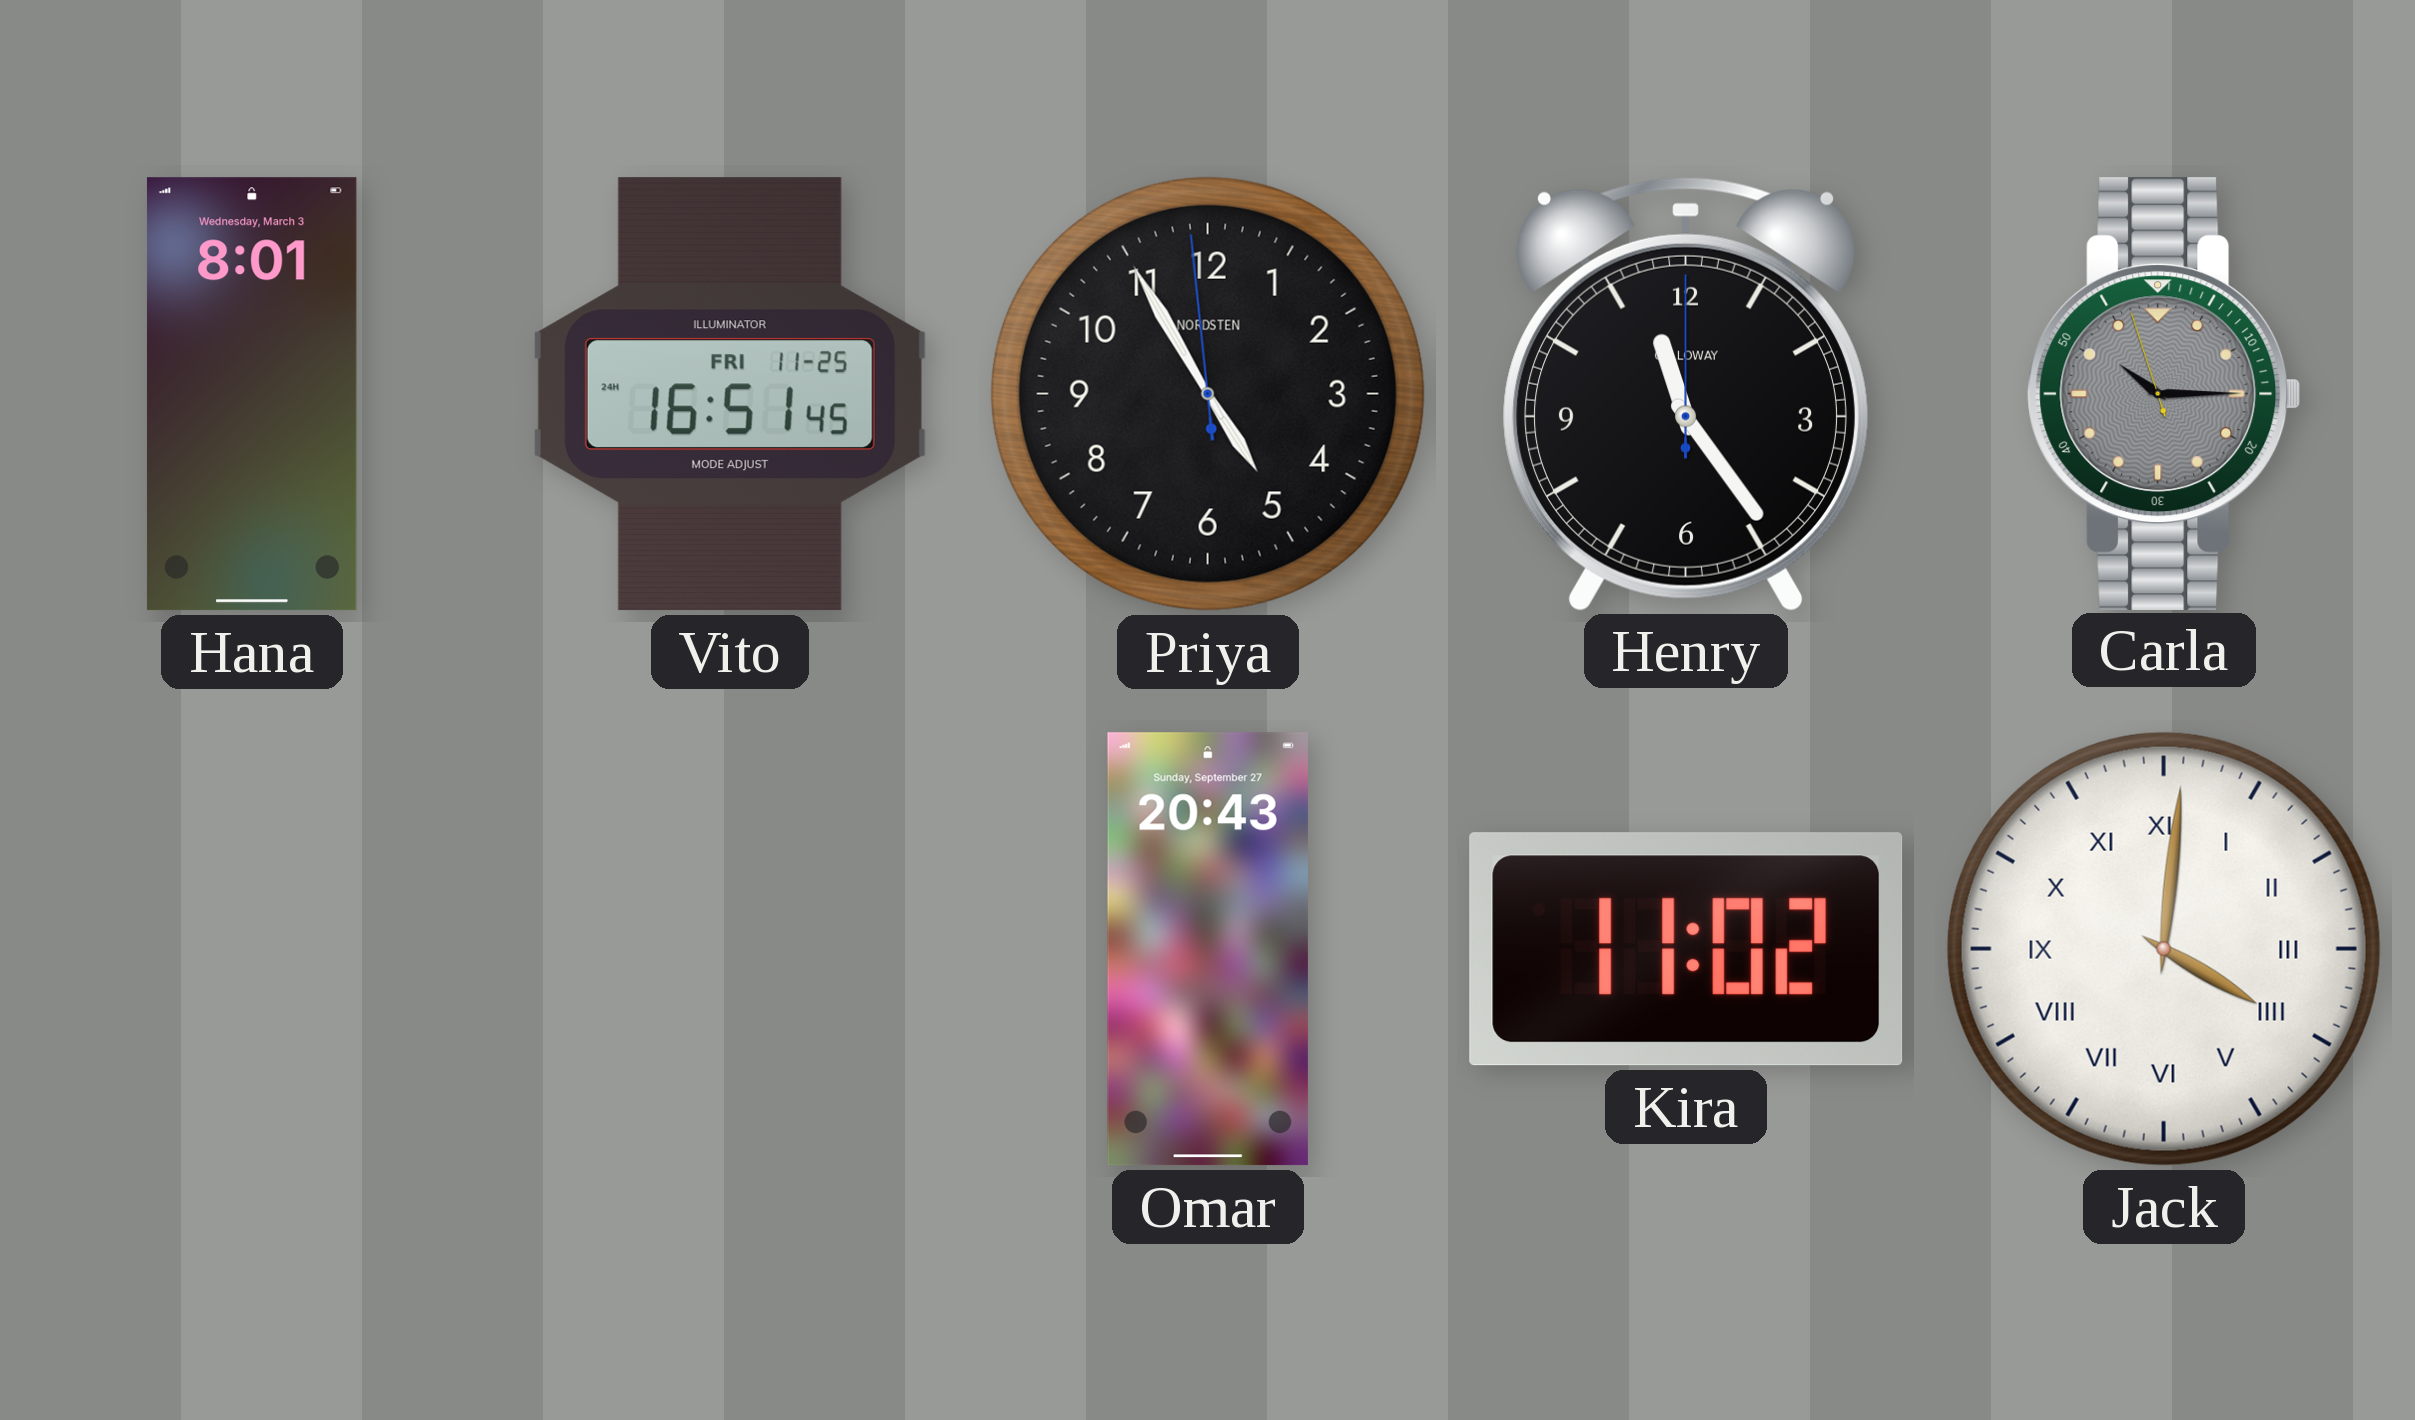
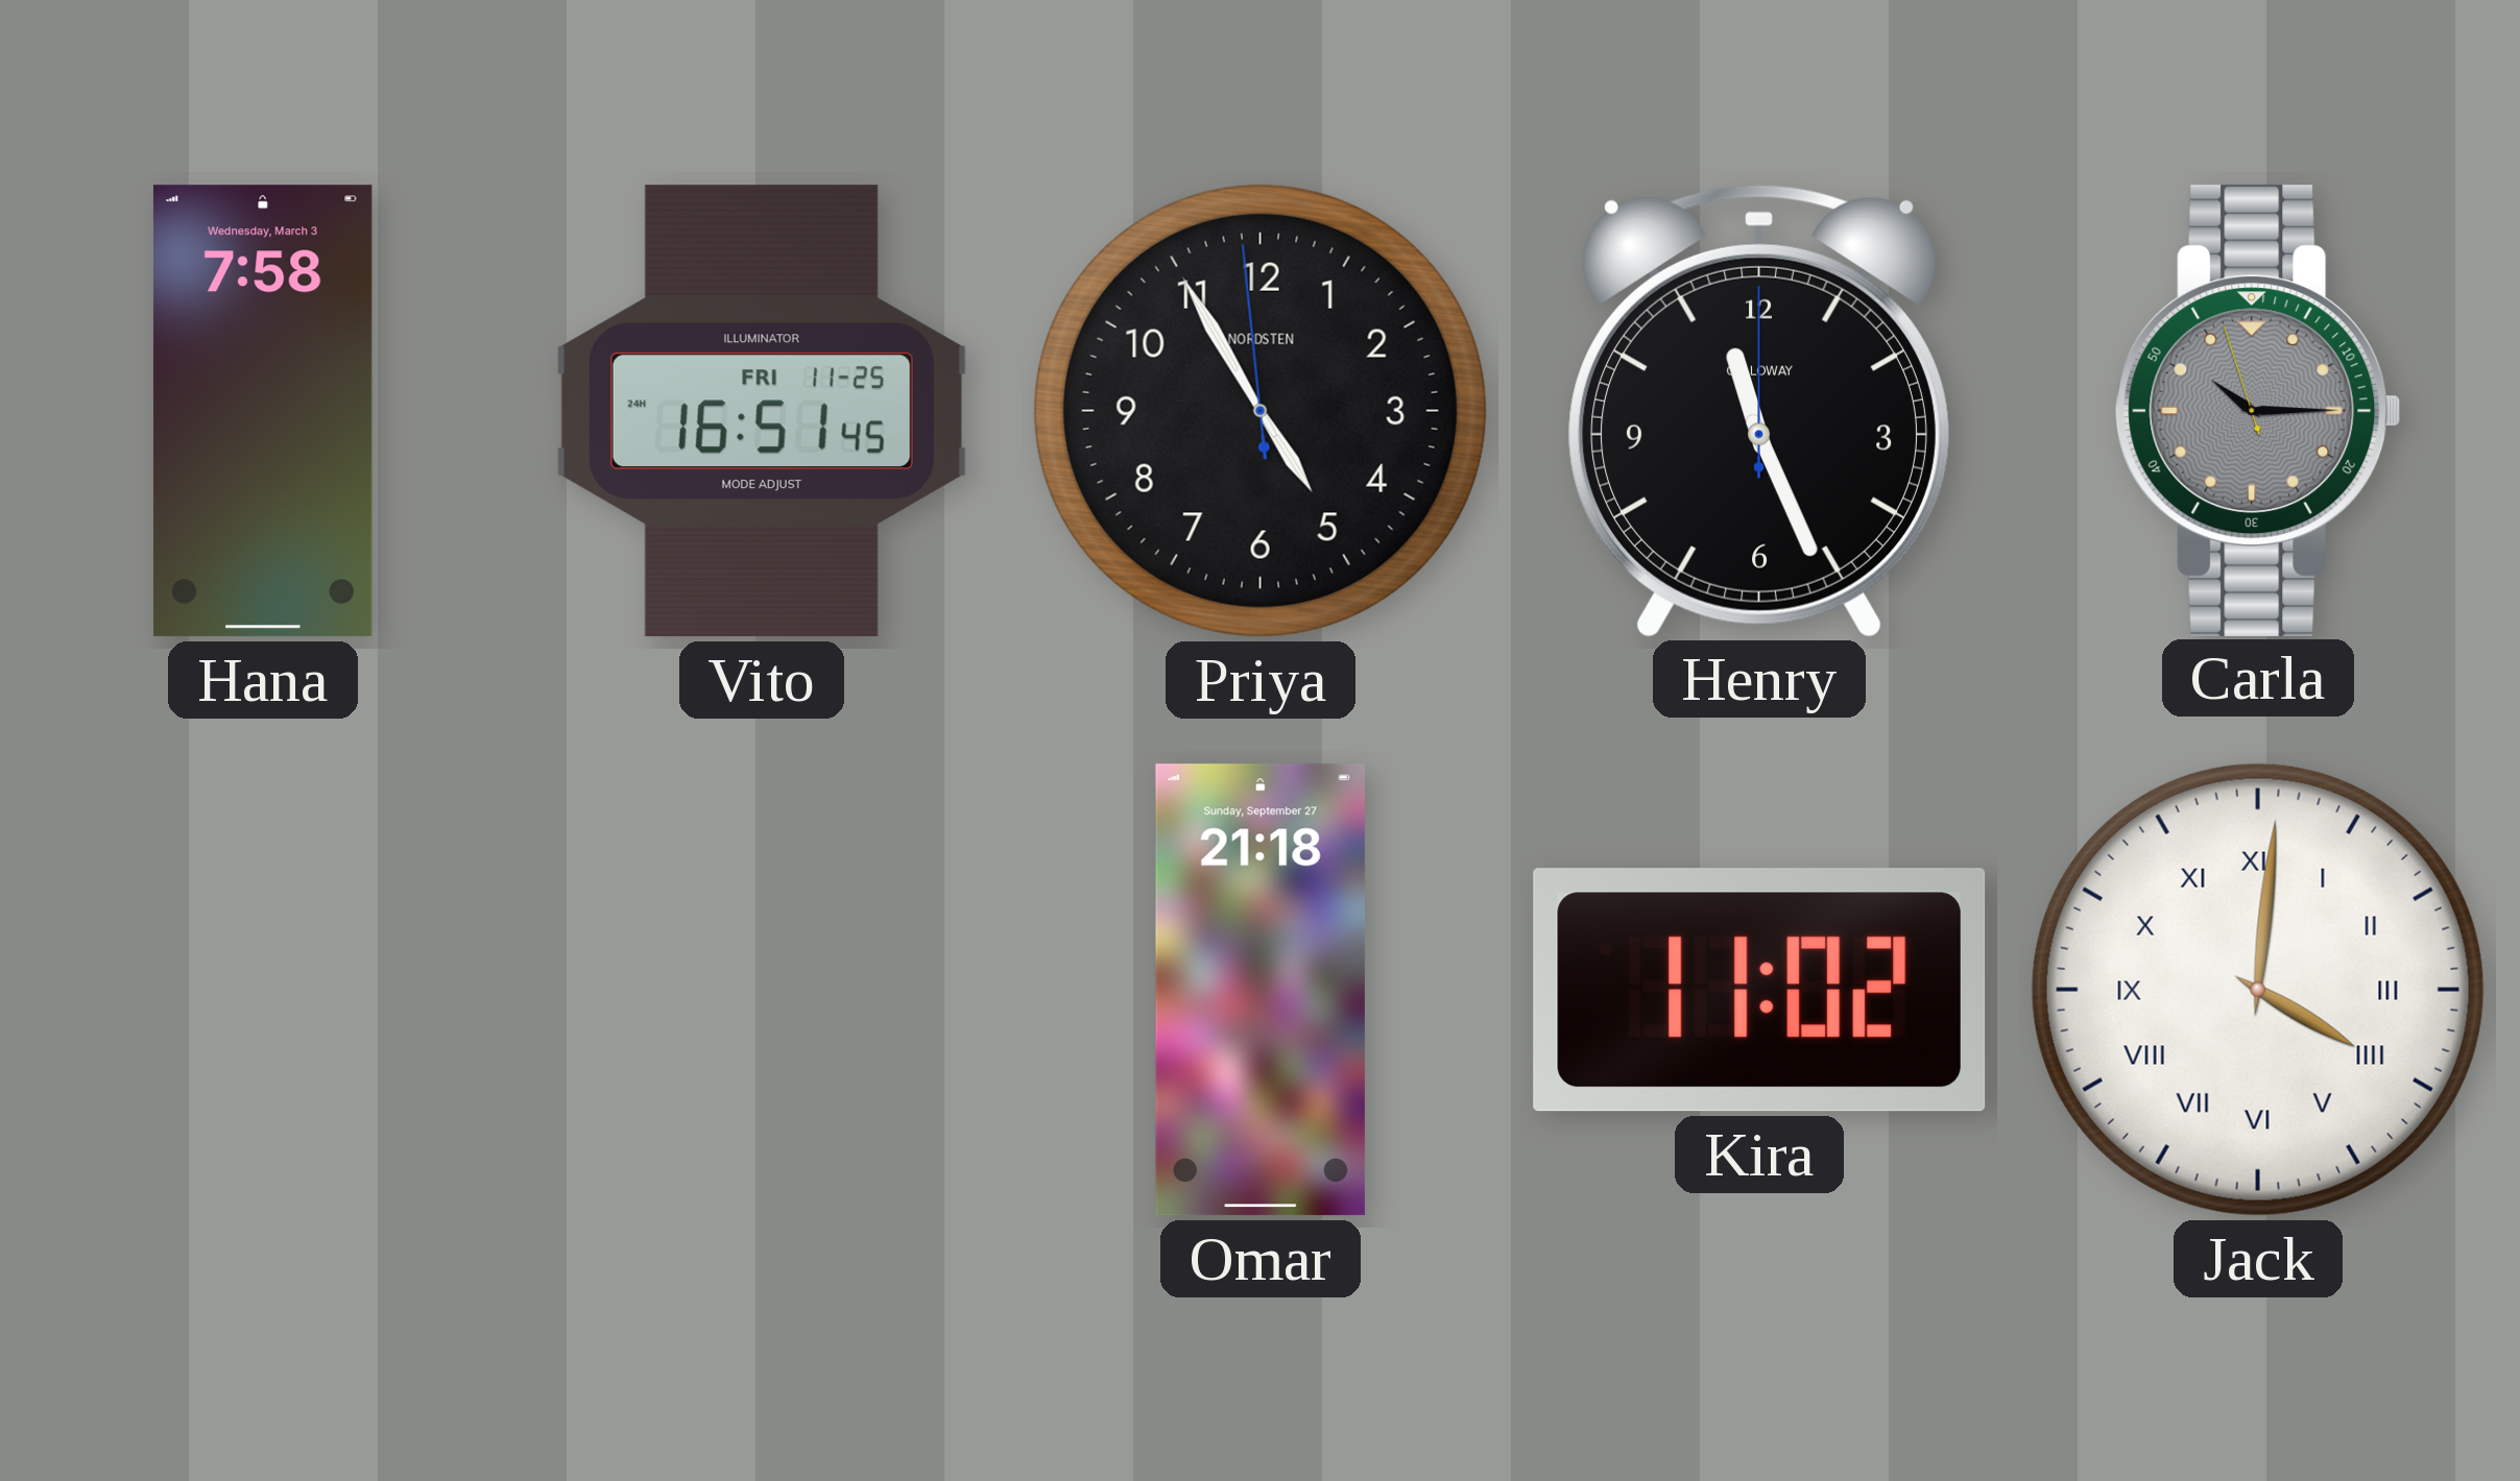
Hana: 8:01 -> 7:58
Henry: 11:24 -> 11:26
Omar: 20:43 -> 21:18
